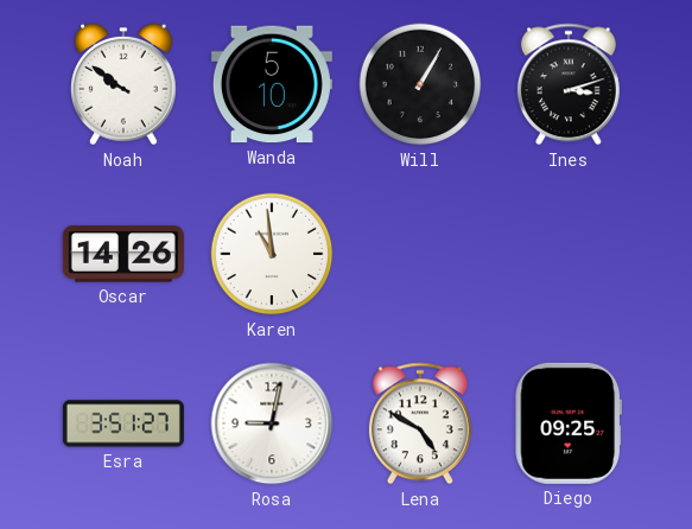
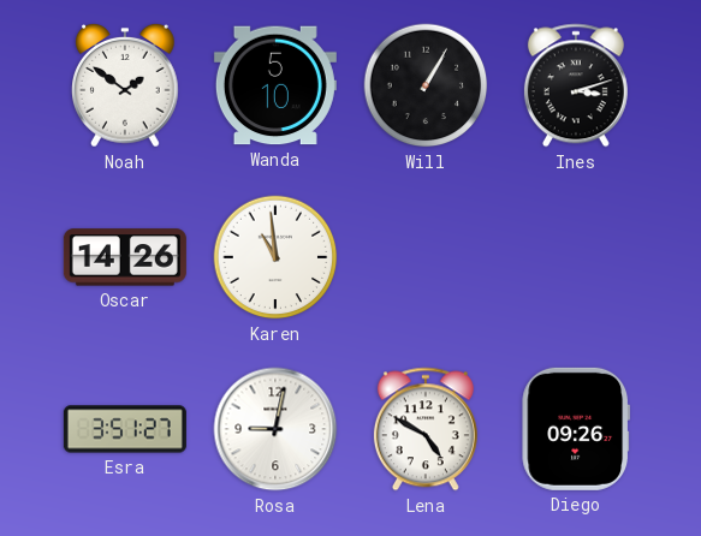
Noah: 9:51 -> 1:51
Diego: 09:25 -> 09:26
